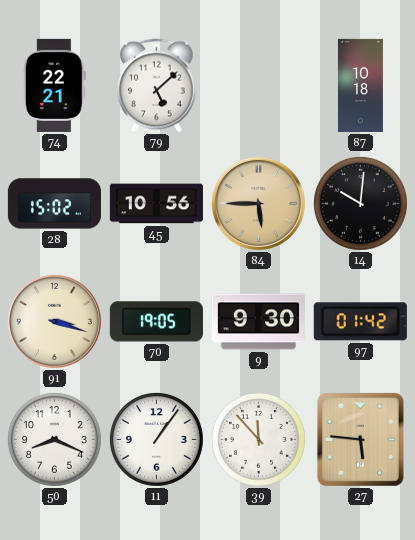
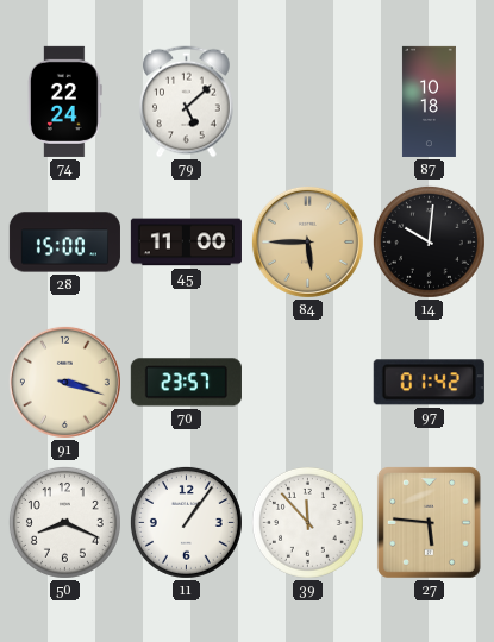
74: 22:21 -> 22:24
28: 15:02 -> 15:00
45: 10:56 -> 11:00
70: 19:05 -> 23:57
9: 9:30 -> none
